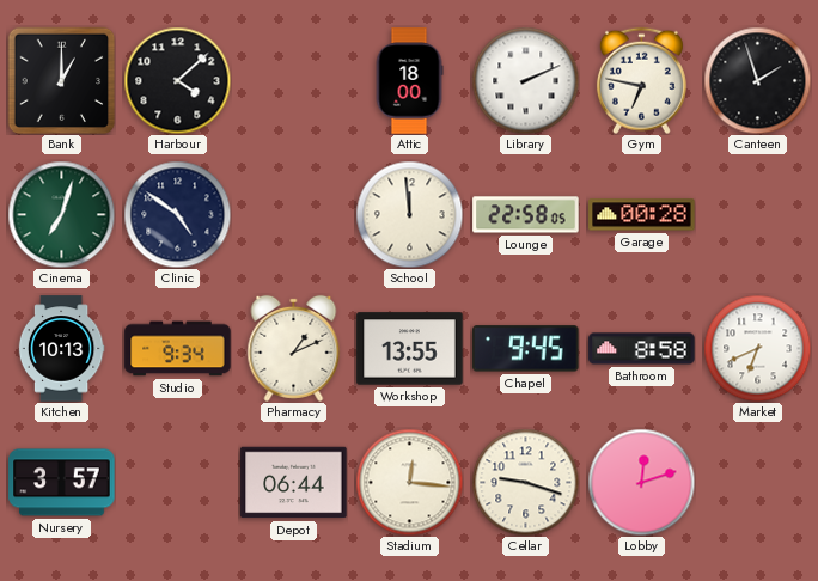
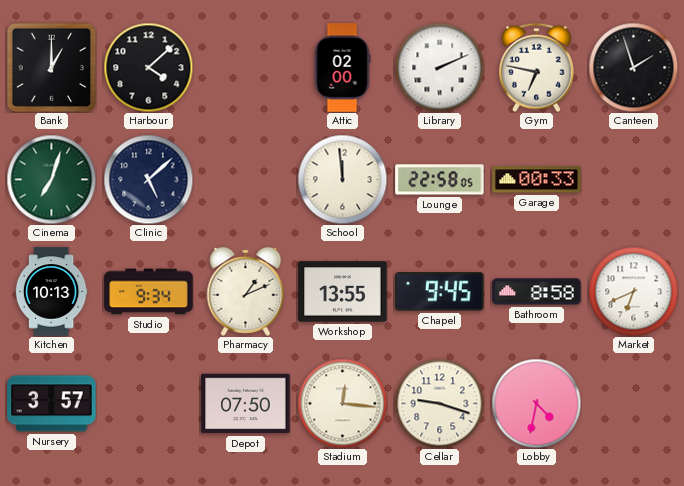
Attic: 18:00 -> 02:00
Clinic: 4:51 -> 5:08
Garage: 00:28 -> 00:33
Depot: 06:44 -> 07:50
Lobby: 12:12 -> 4:32
